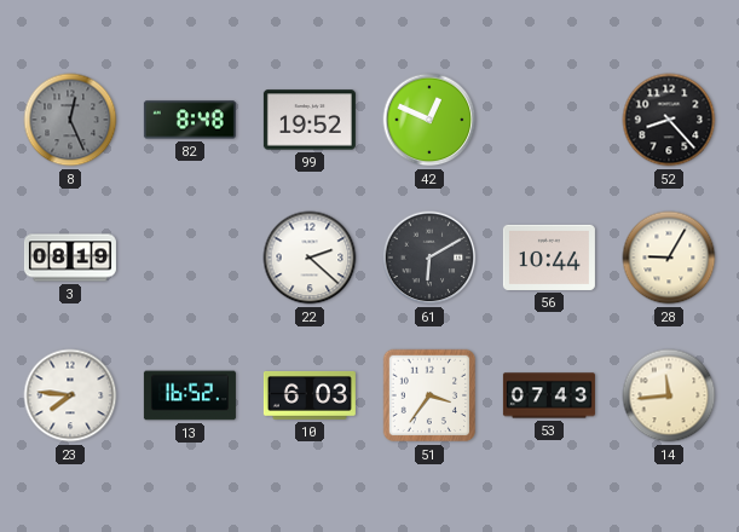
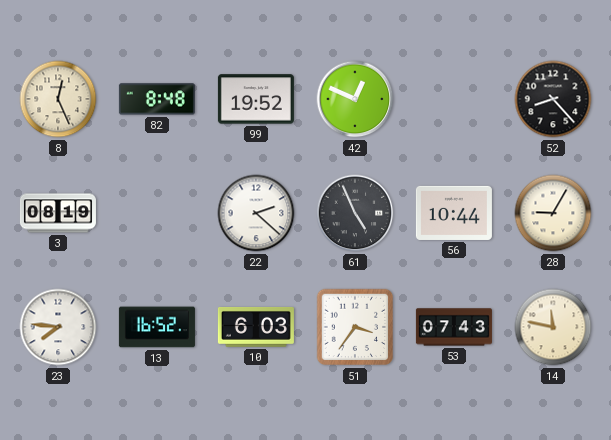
8 dial: grey -> cream
61: 6:10 -> 4:56
14: 11:44 -> 11:47
